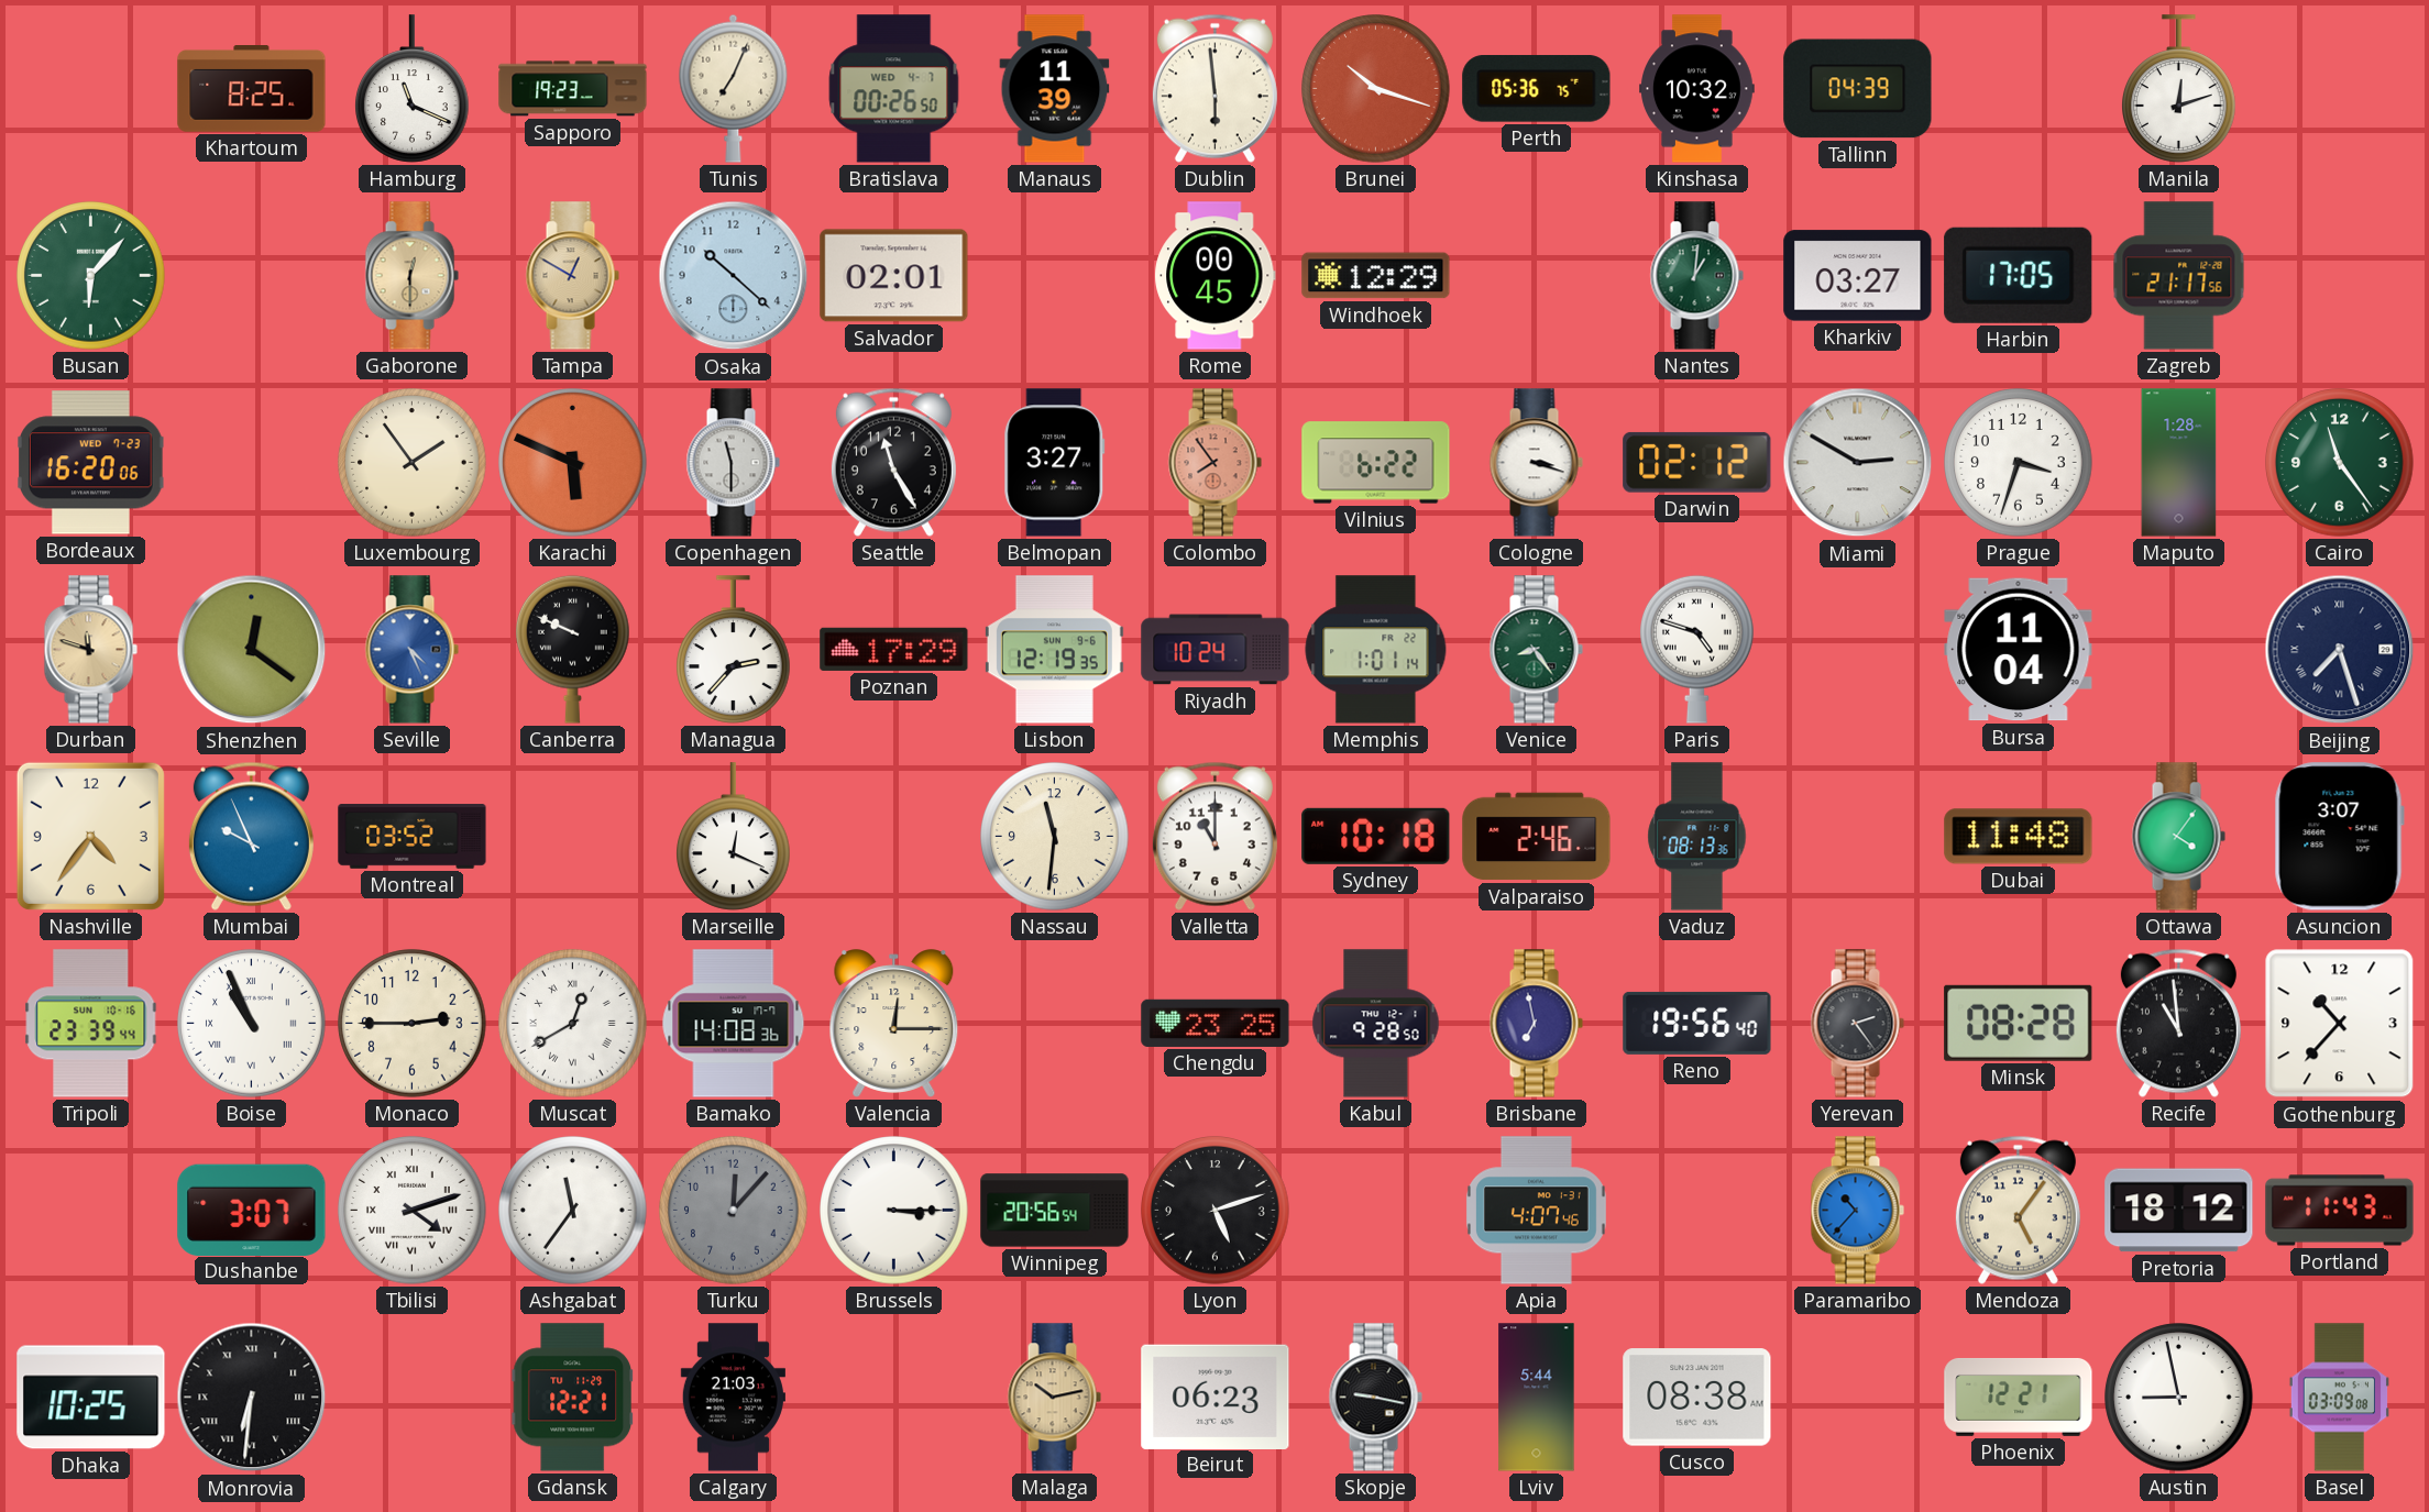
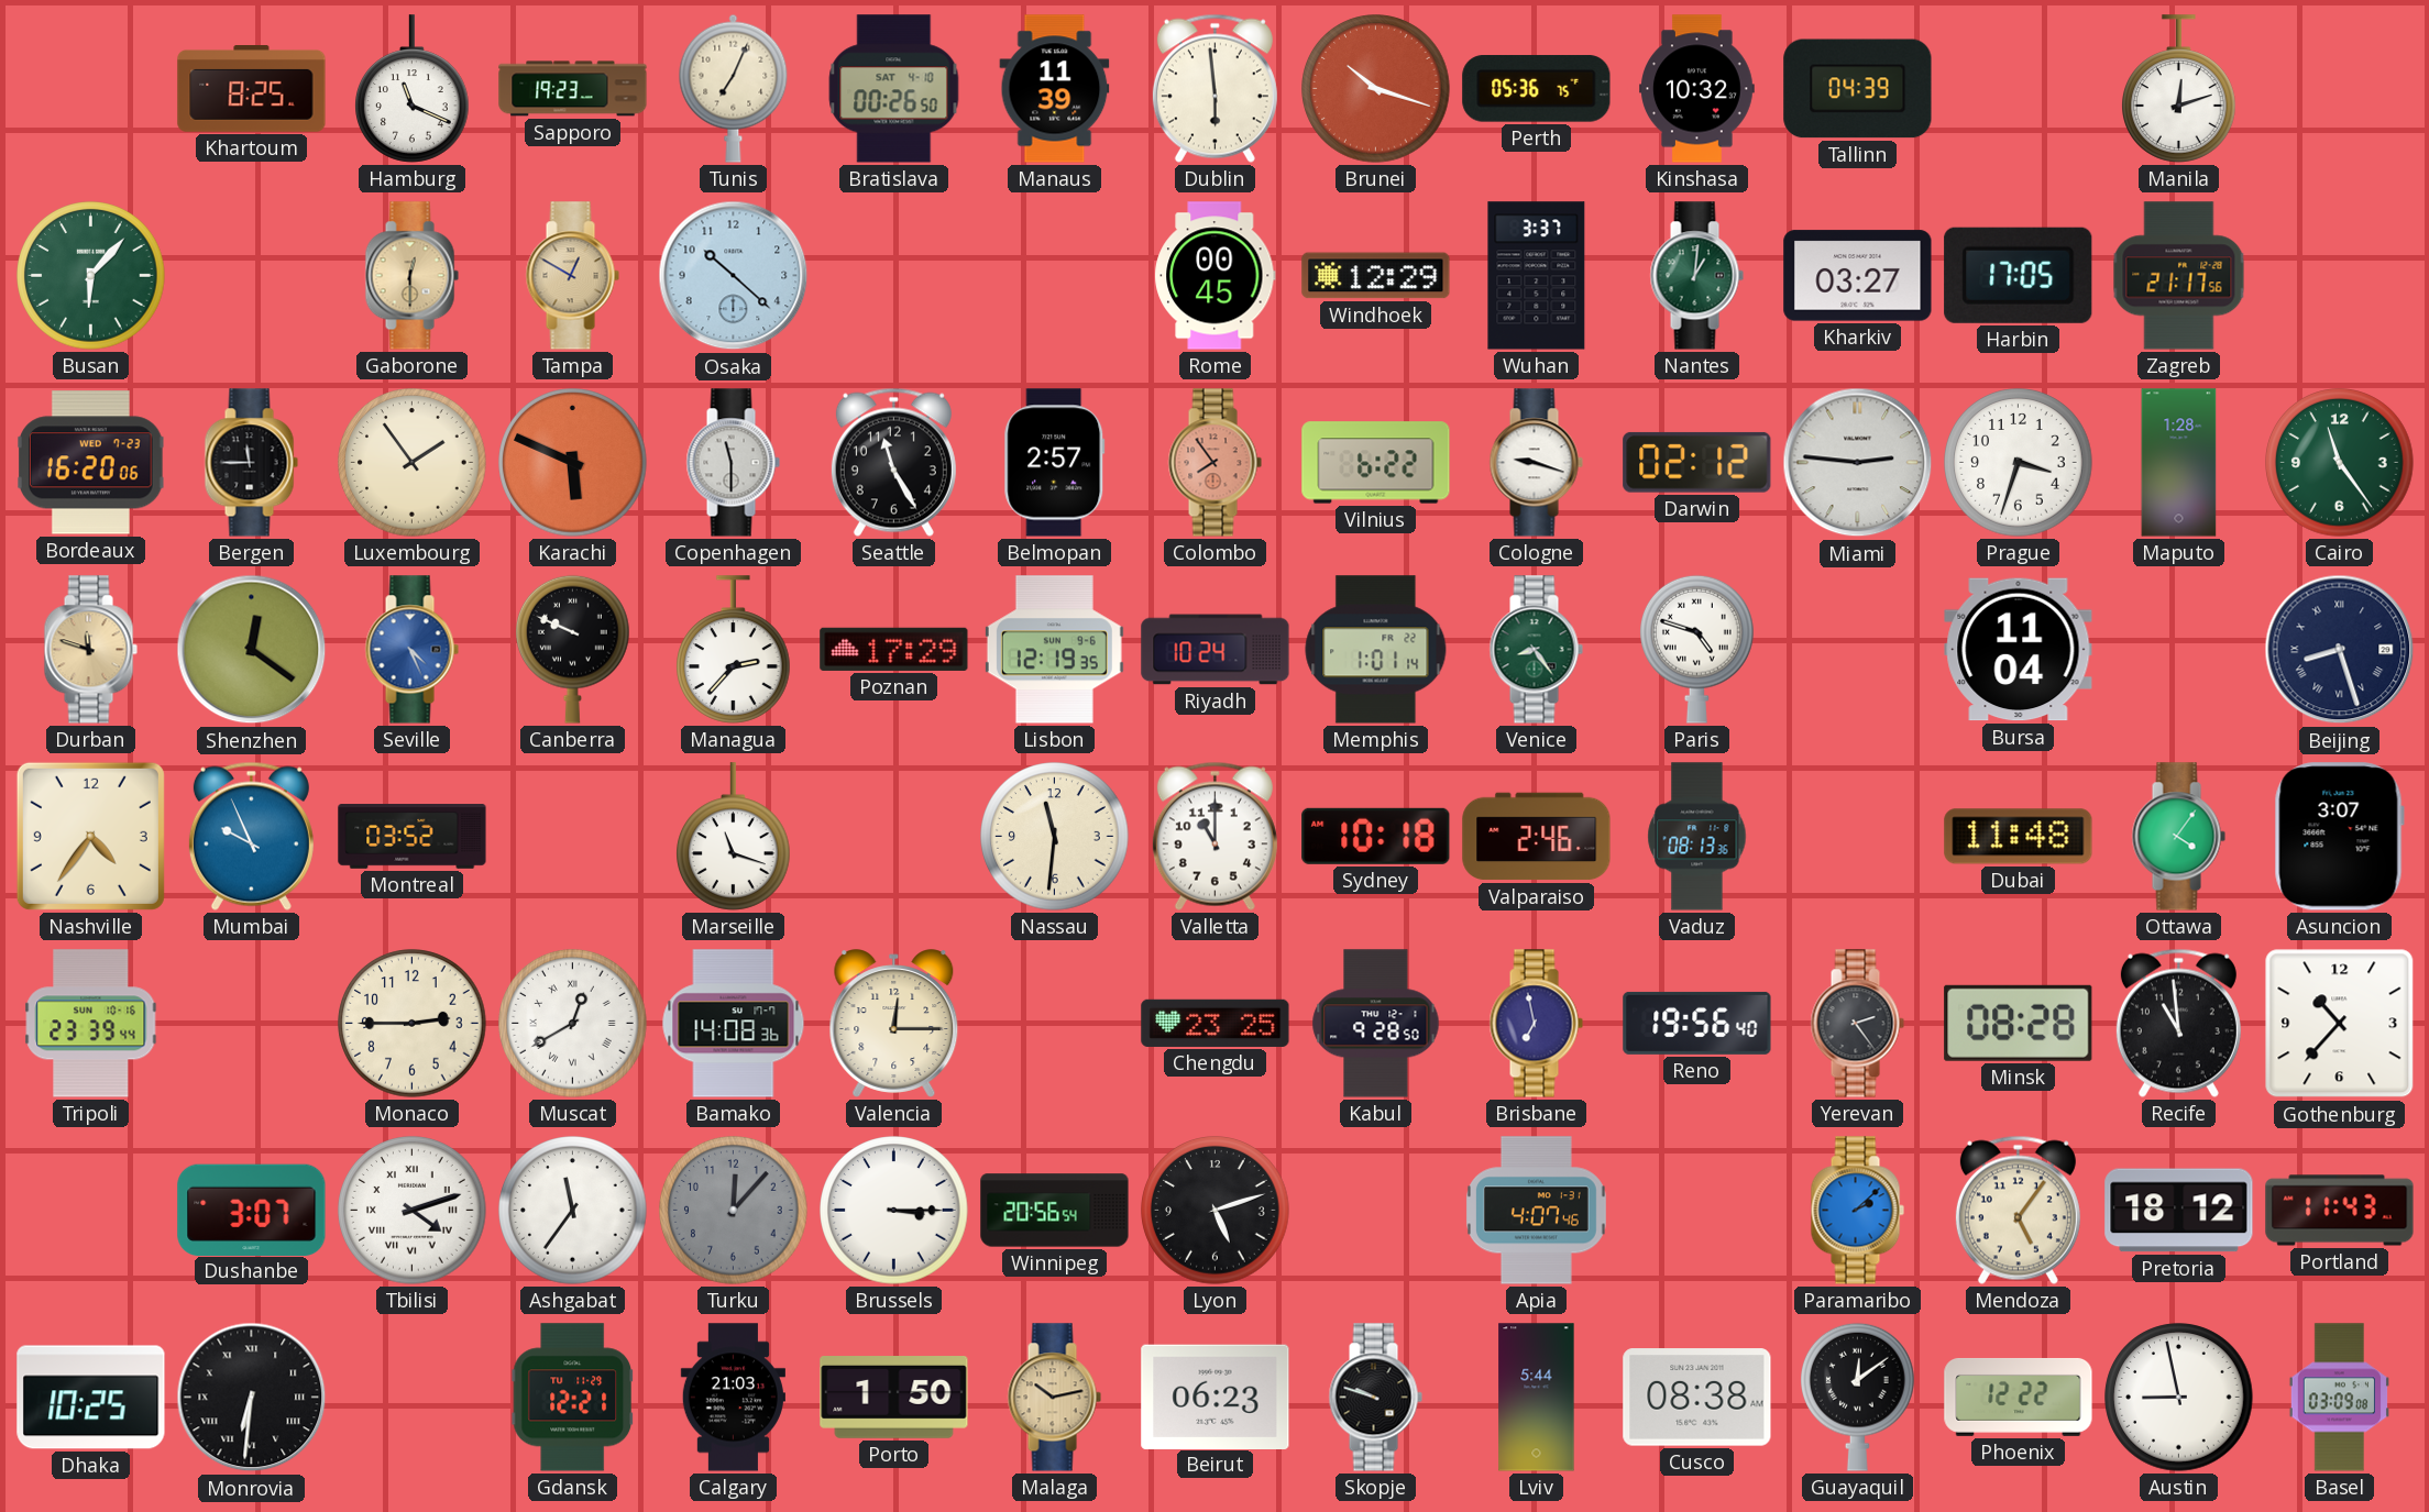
Bratislava date: WED 4-7 -> SAT 4-10
Salvador: 02:01 -> none
Wuhan: none -> 3:37
Bergen: none -> 11:45
Belmopan: 3:27 -> 2:57
Cologne: 3:18 -> 9:18
Miami: 2:50 -> 2:46
Beijing: 7:27 -> 8:27
Marseille: 12:19 -> 11:18
Boise: 10:56 -> none
Paramaribo: 10:37 -> 2:08
Porto: none -> 1:50
Skopje: 9:17 -> 9:48
Guayaquil: none -> 12:09
Phoenix: 12:21 -> 12:22
